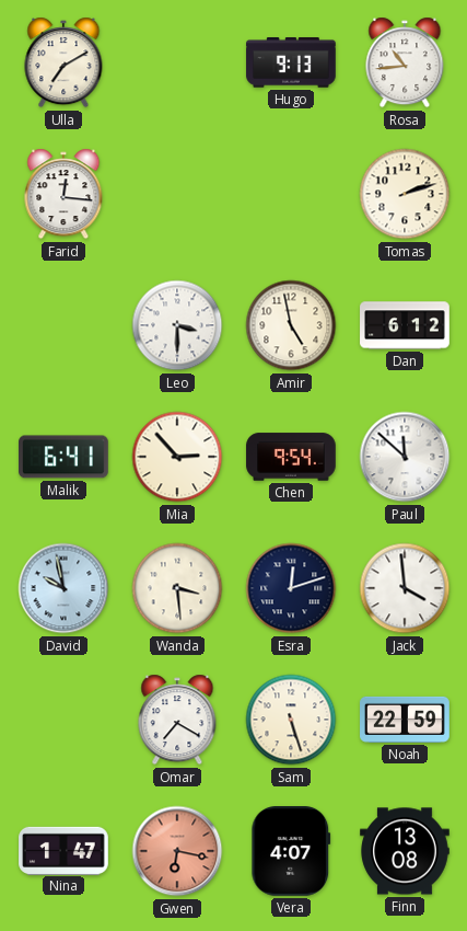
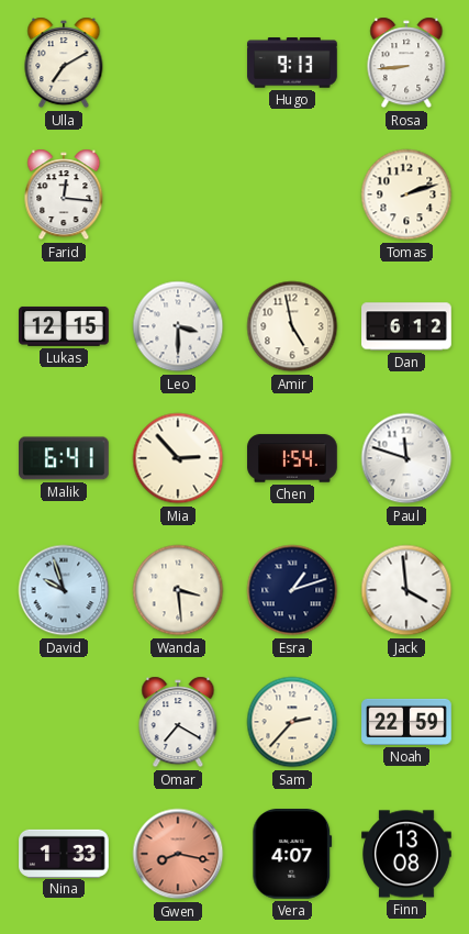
Rosa: 10:44 -> 8:44
Lukas: none -> 12:15
Chen: 9:54 -> 1:54
Paul: 11:52 -> 11:48
David: 9:58 -> 9:57
Esra: 12:12 -> 1:12
Sam: 5:27 -> 2:37
Nina: 1:47 -> 1:33
Gwen: 6:17 -> 8:17
